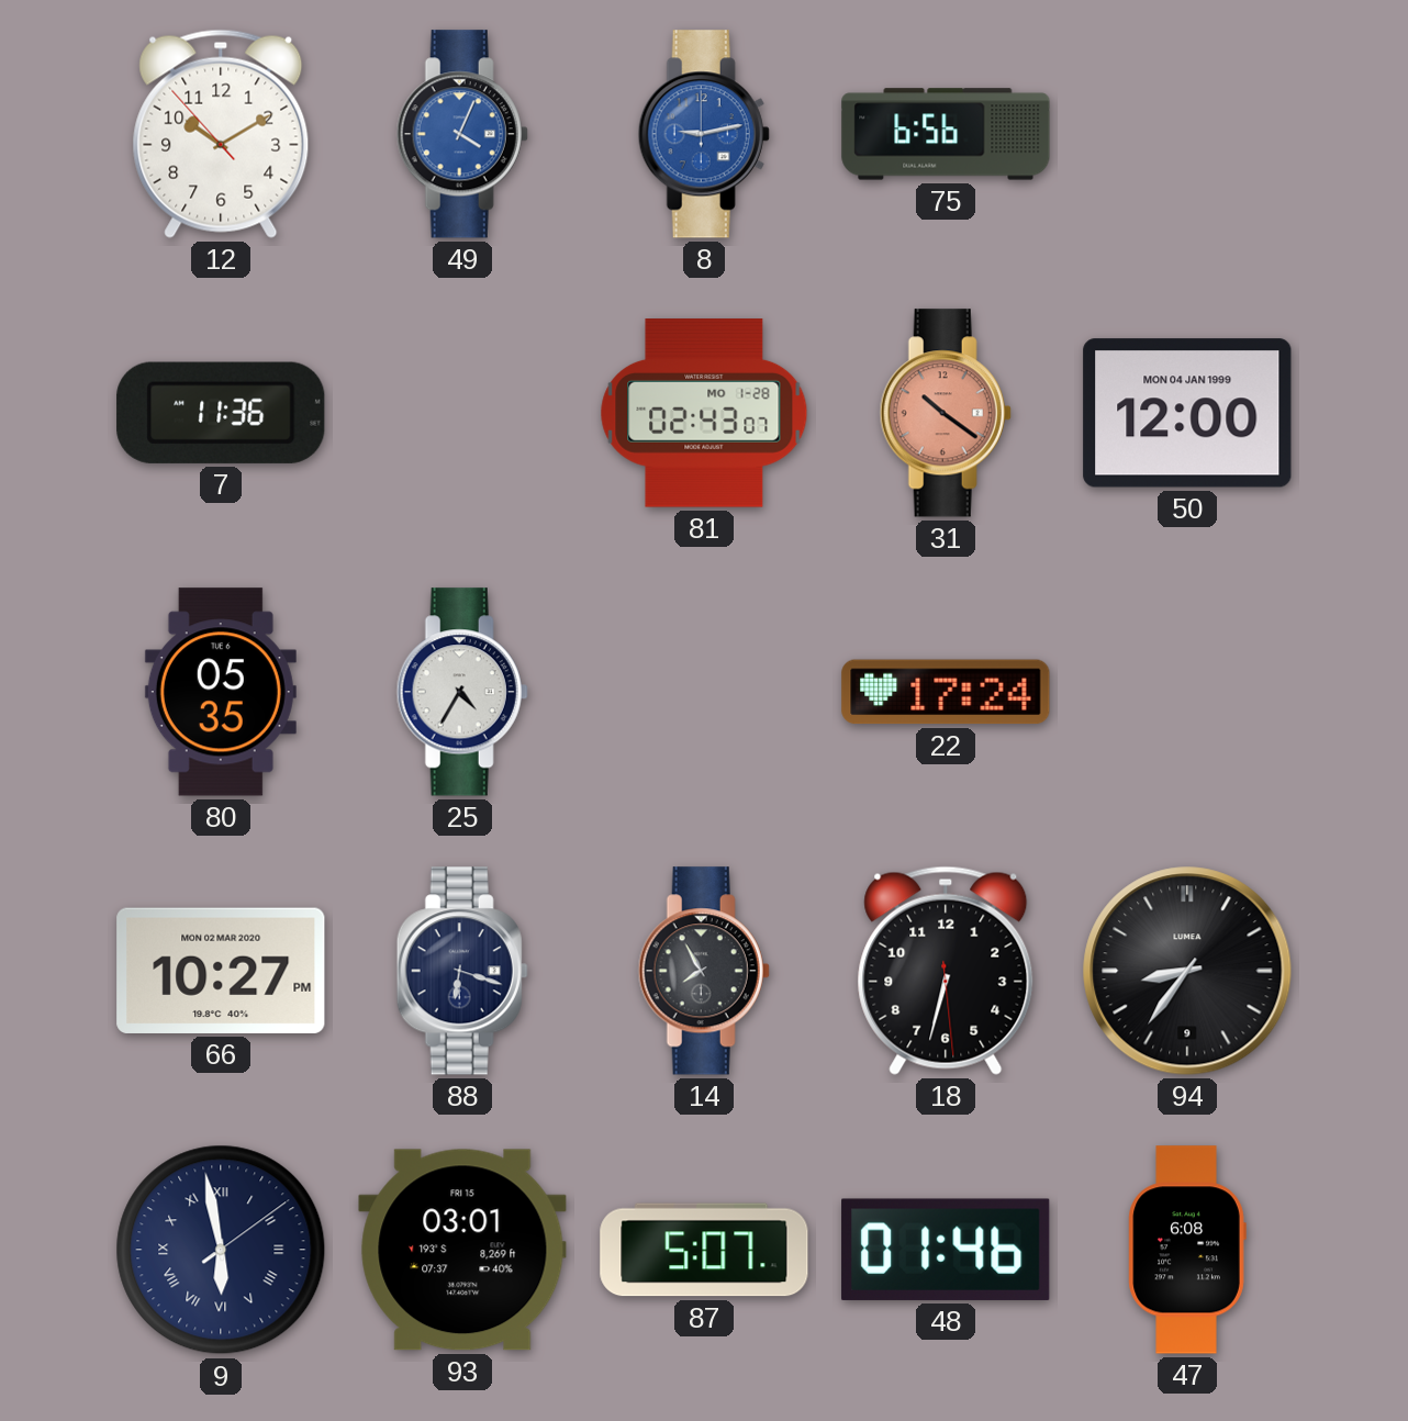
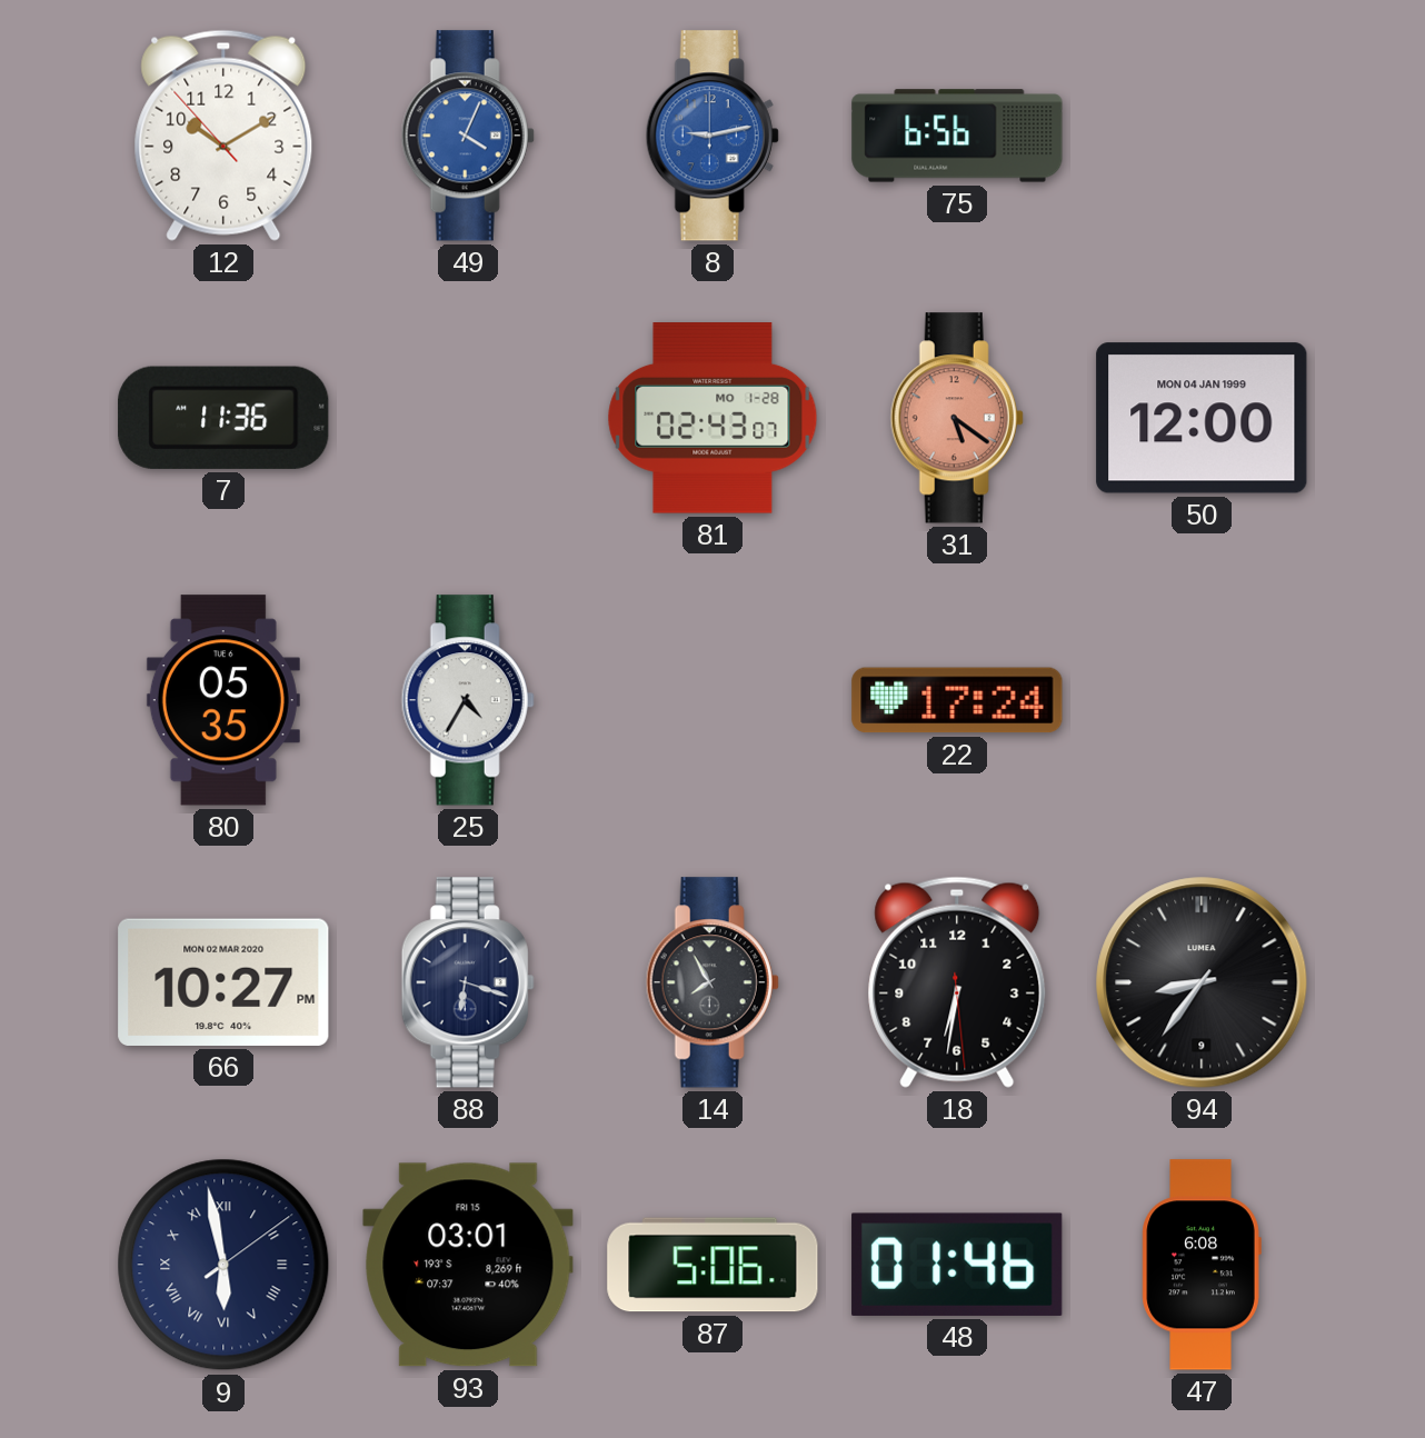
31: 10:21 -> 5:21
18: 6:32 -> 6:31
87: 5:07 -> 5:06
